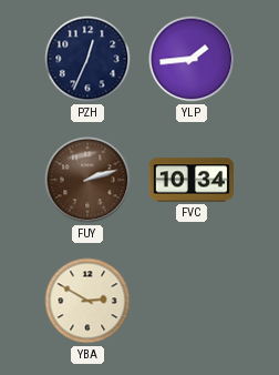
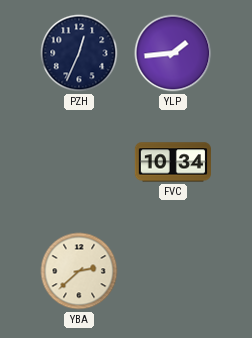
FUY: 2:12 -> none
YBA: 2:50 -> 2:38
